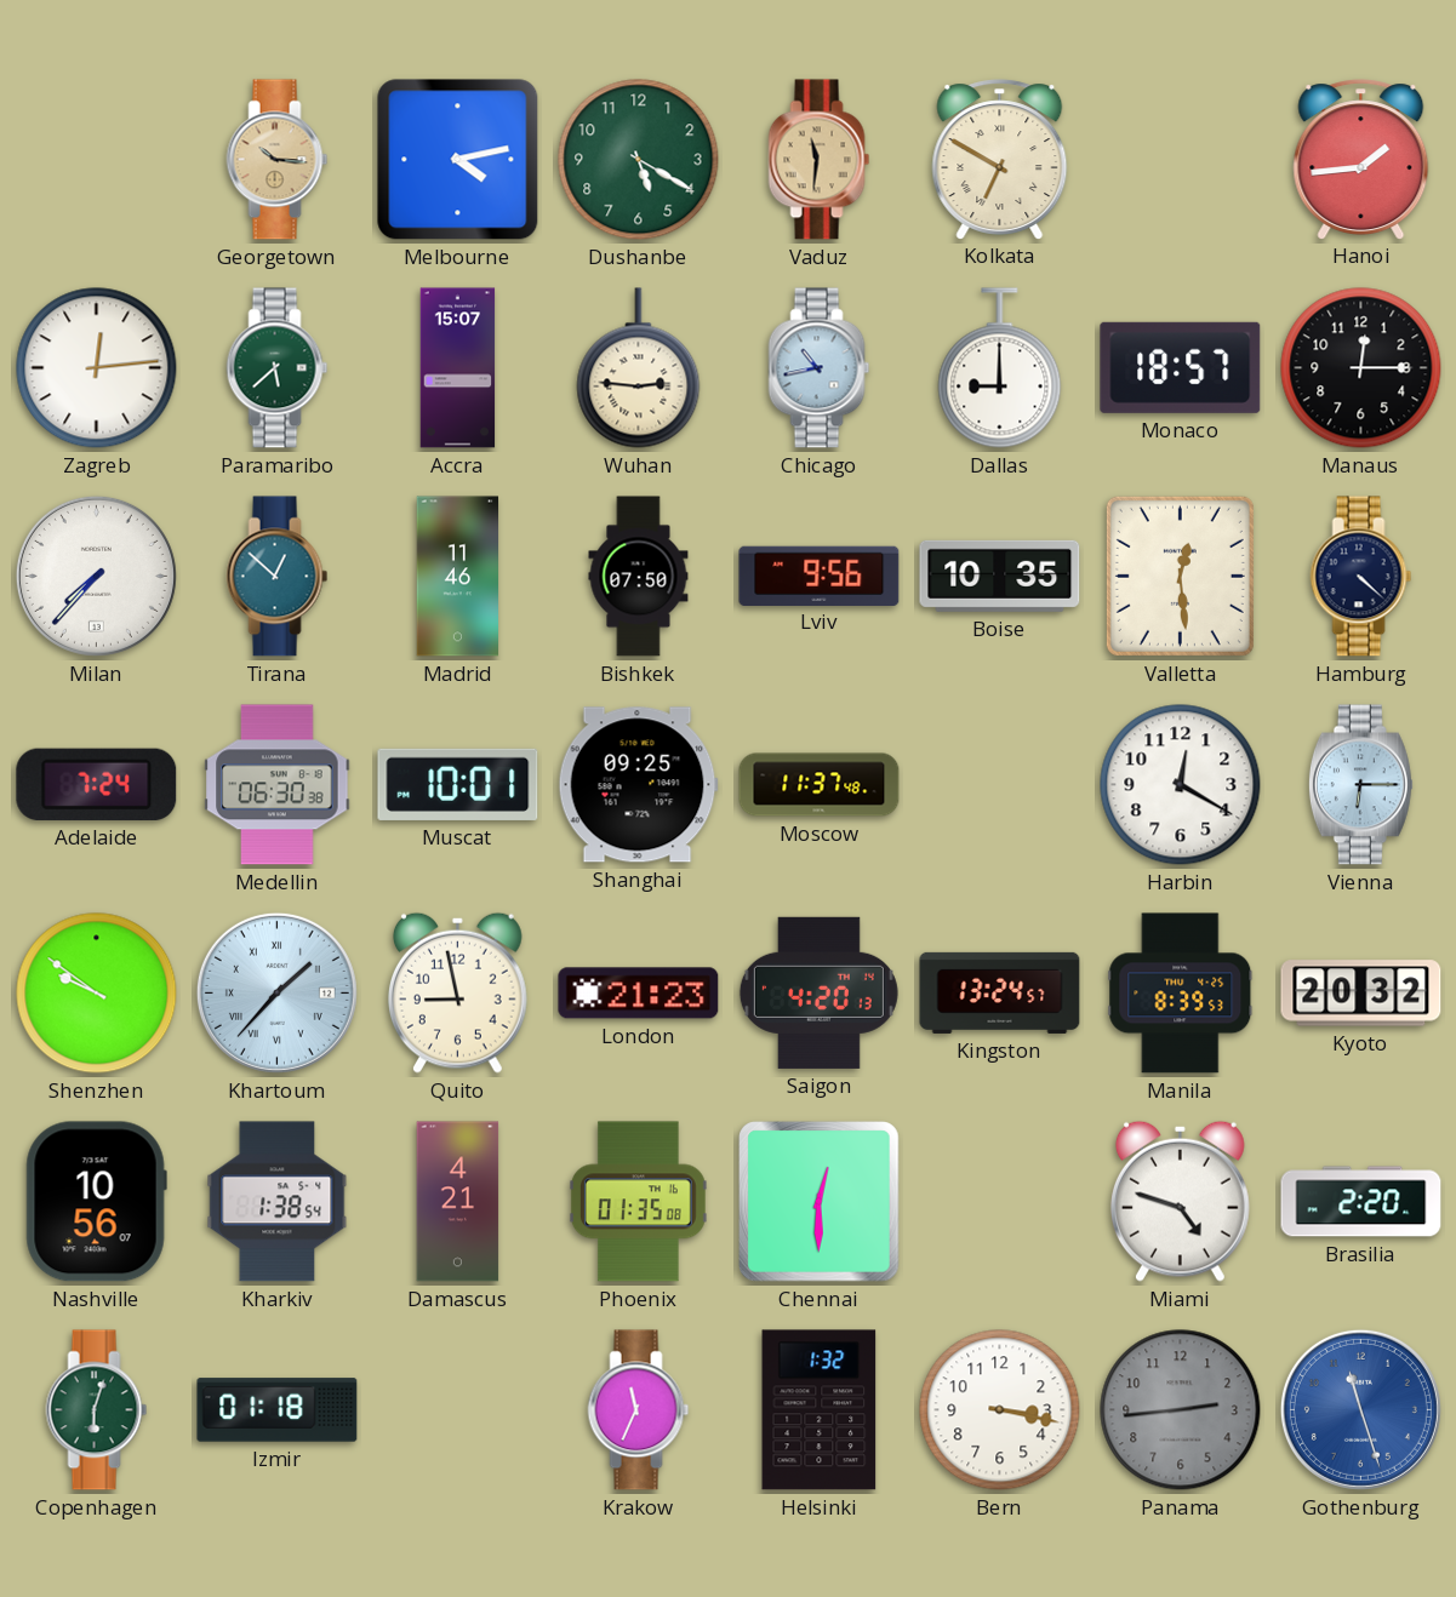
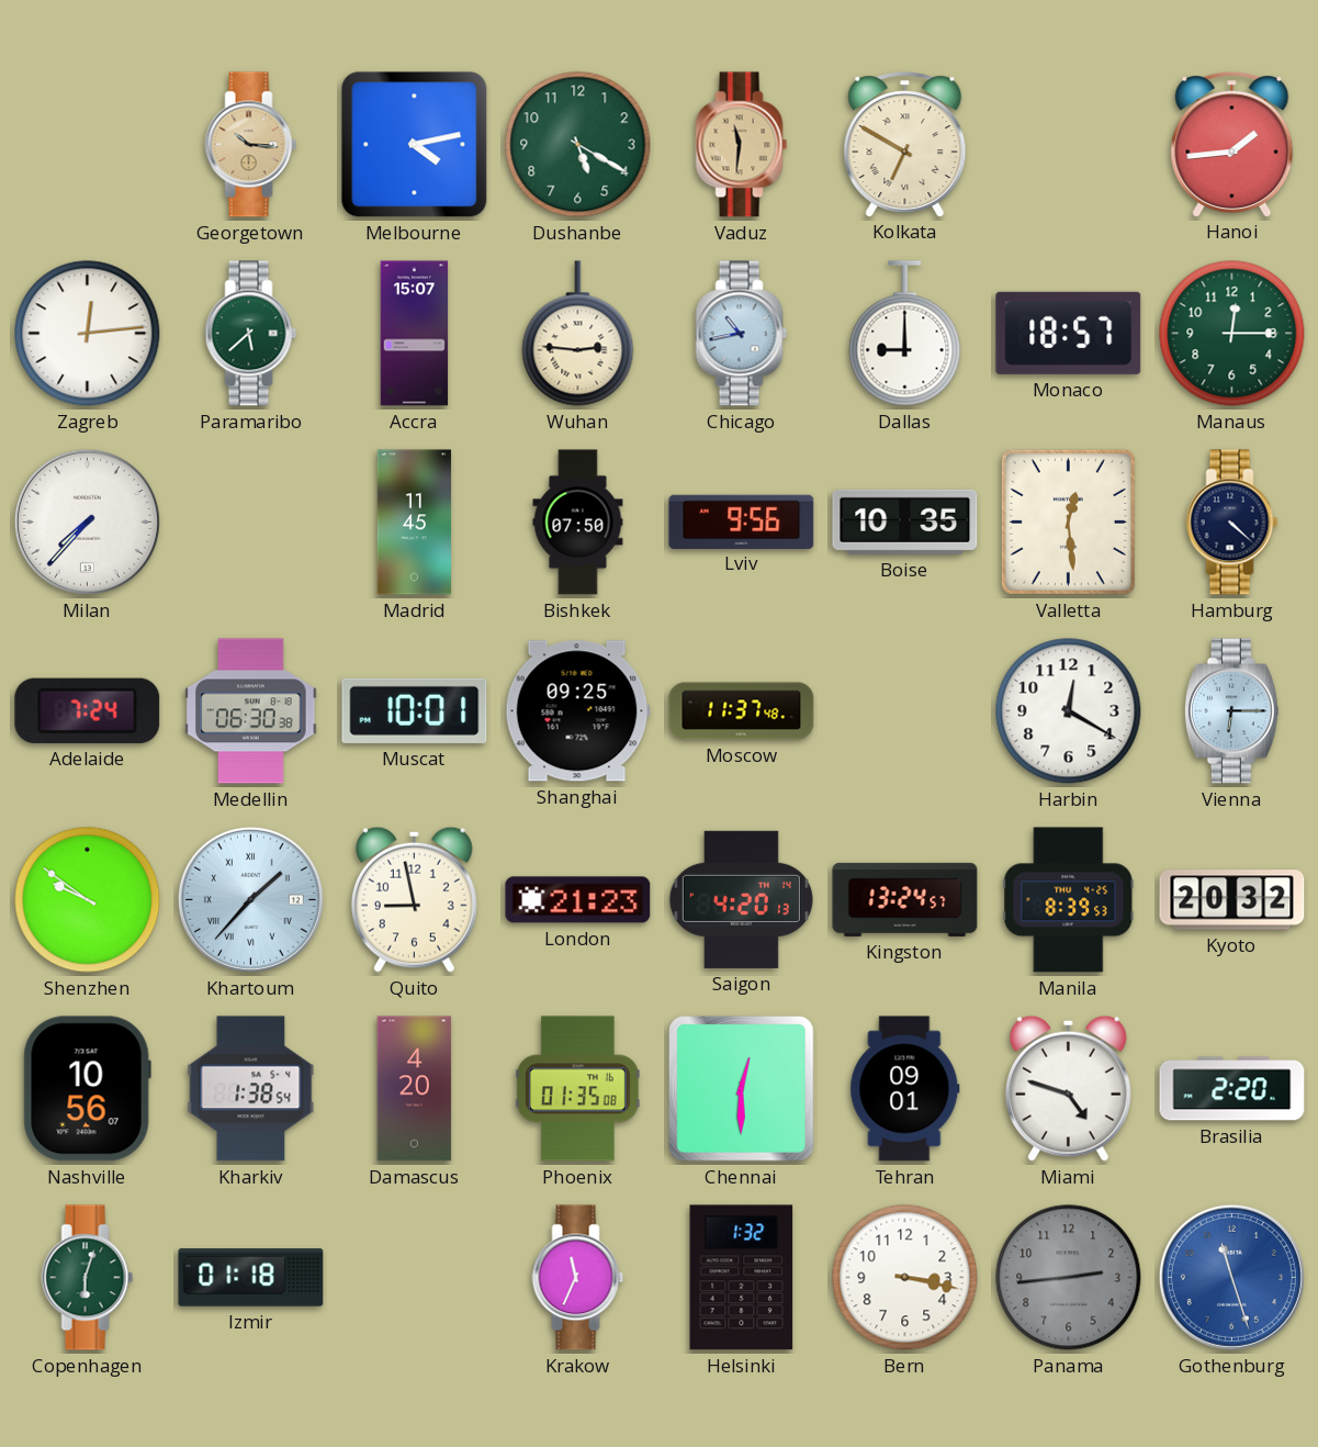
Manaus dial: black -> green
Tirana: 12:52 -> none
Madrid: 11:46 -> 11:45
Damascus: 4:21 -> 4:20
Tehran: none -> 09:01
